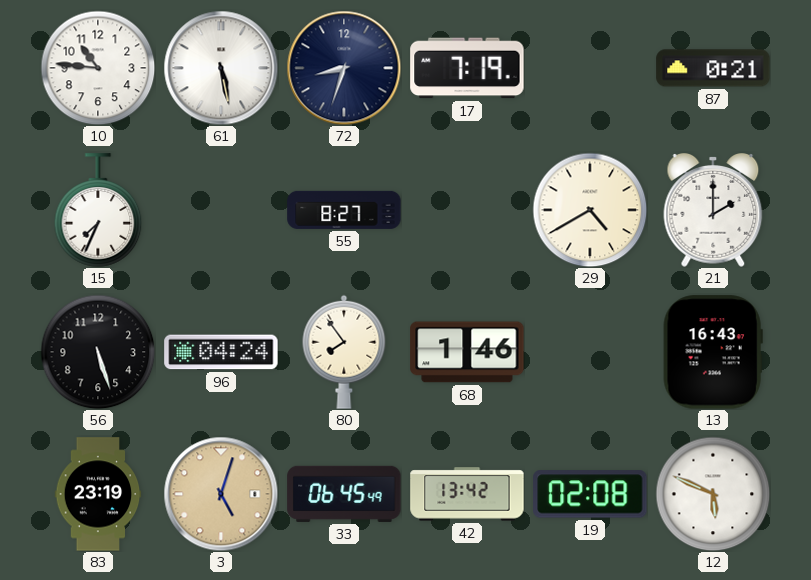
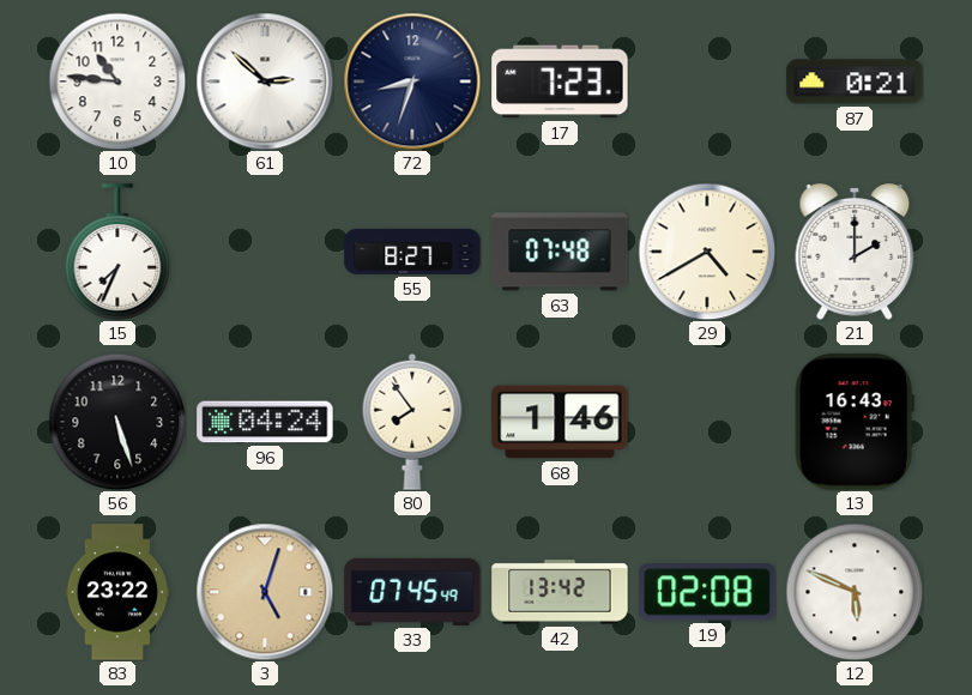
61: 5:28 -> 2:52
17: 7:19 -> 7:23
63: none -> 07:48
83: 23:19 -> 23:22
33: 06:45 -> 07:45
